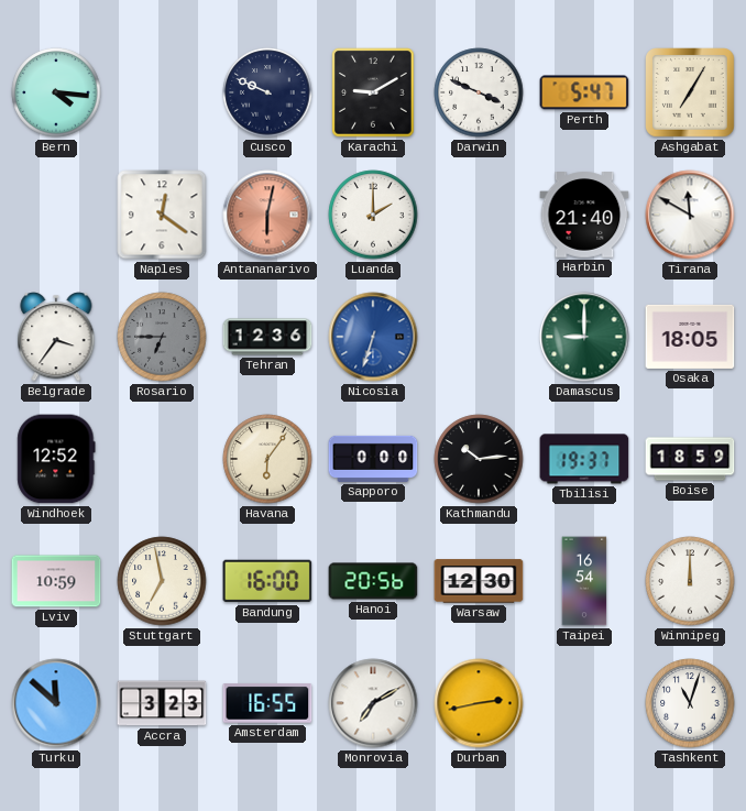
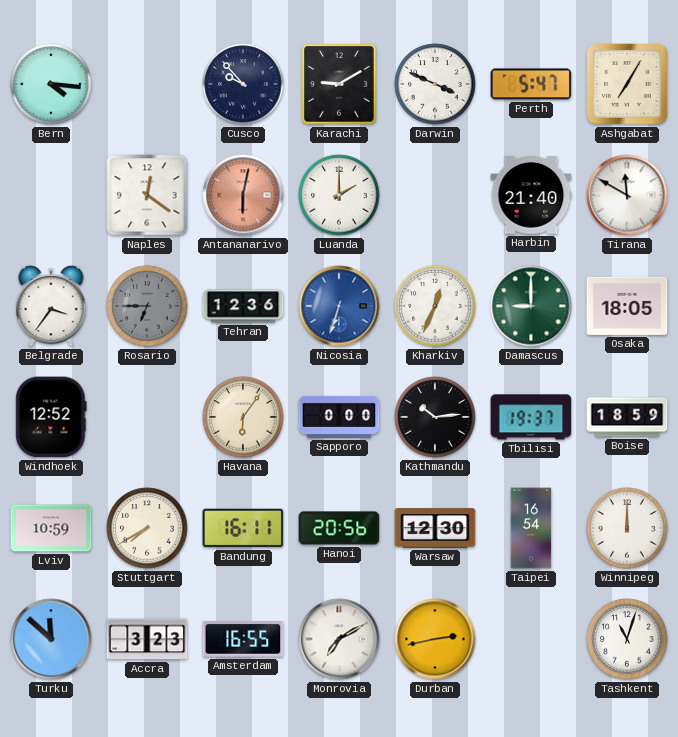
Cusco: 9:49 -> 9:53
Kharkiv: none -> 12:34
Stuttgart: 6:58 -> 7:40
Bandung: 16:00 -> 16:11
